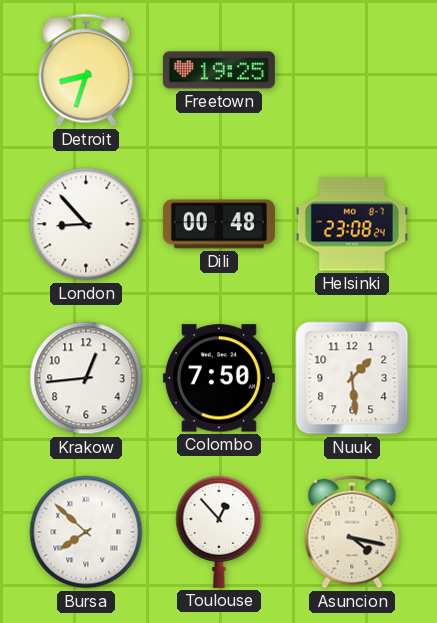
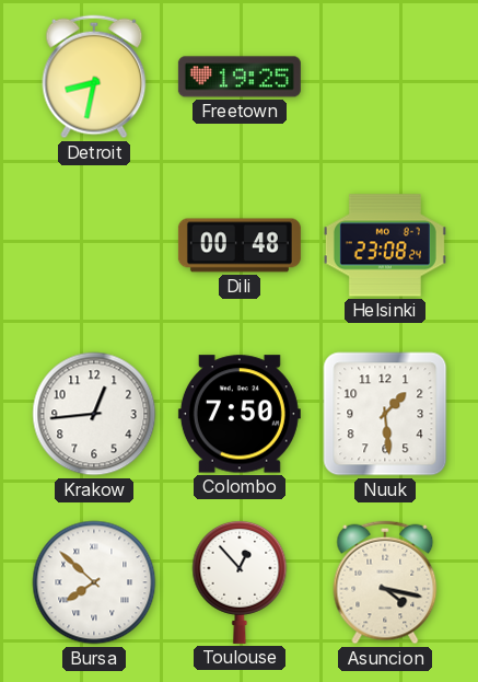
Detroit: 8:33 -> 8:32
London: 8:53 -> none
